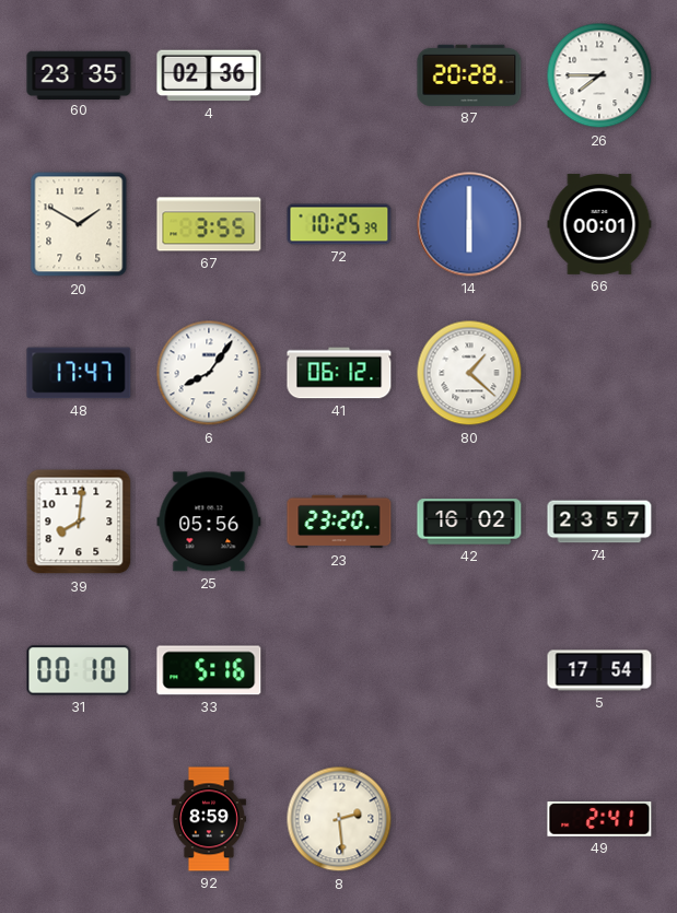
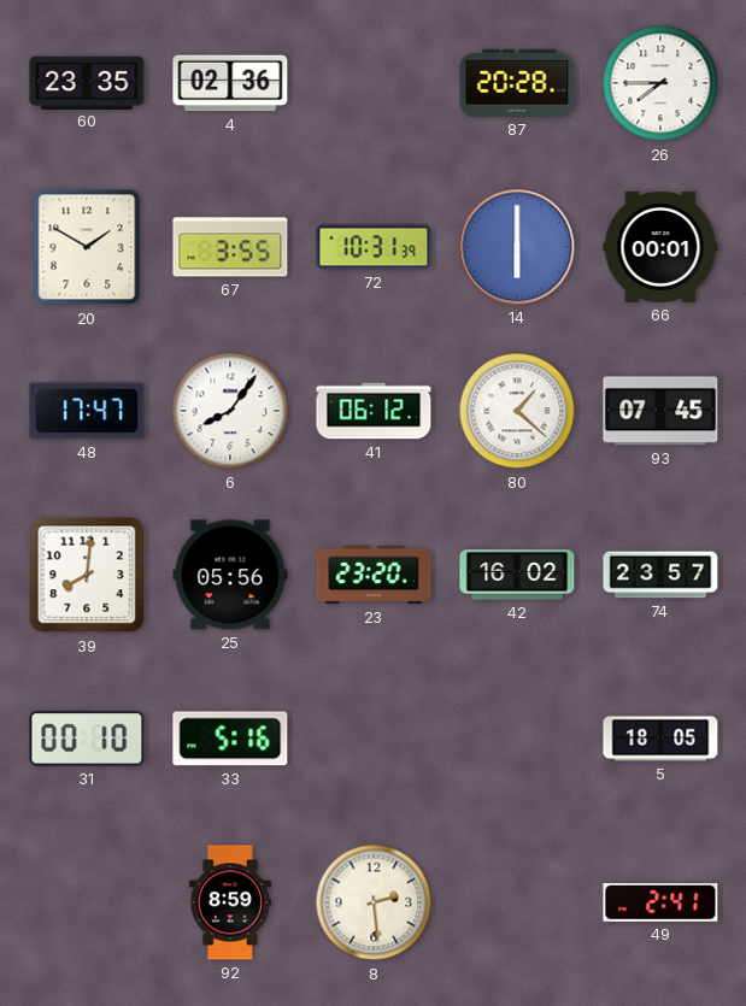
72: 10:25 -> 10:31
93: none -> 07:45
5: 17:54 -> 18:05
